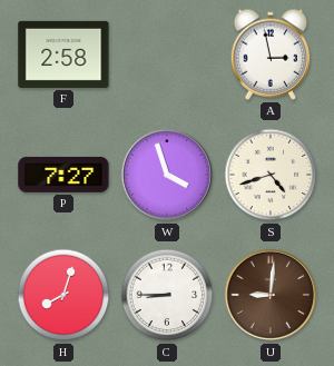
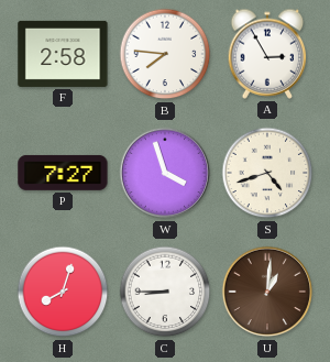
B: none -> 7:46
A: 2:58 -> 2:55
U: 9:01 -> 1:01
